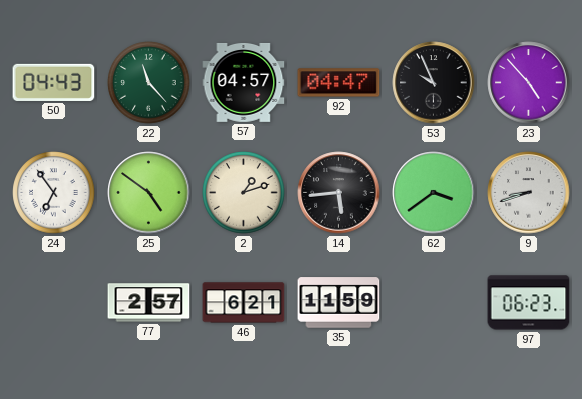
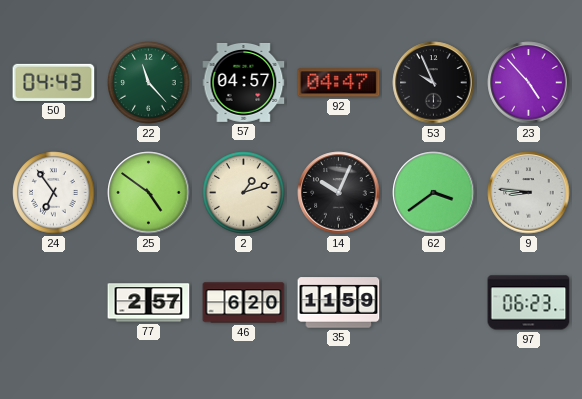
14: 5:44 -> 10:04
9: 8:42 -> 8:46
46: 6:21 -> 6:20
